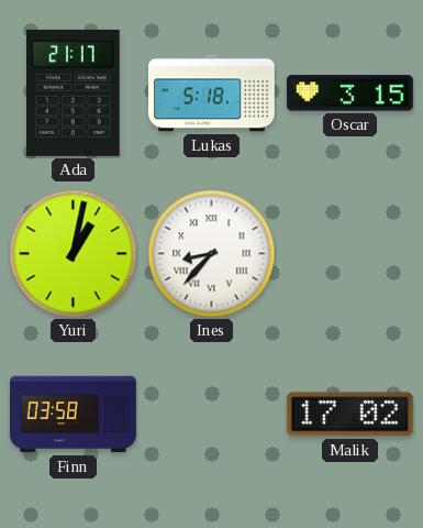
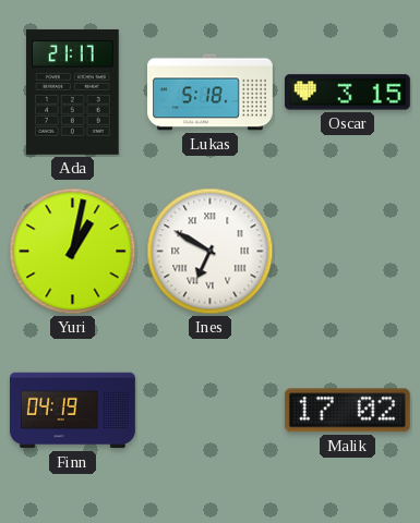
Ines: 8:37 -> 6:50
Finn: 03:58 -> 04:19
